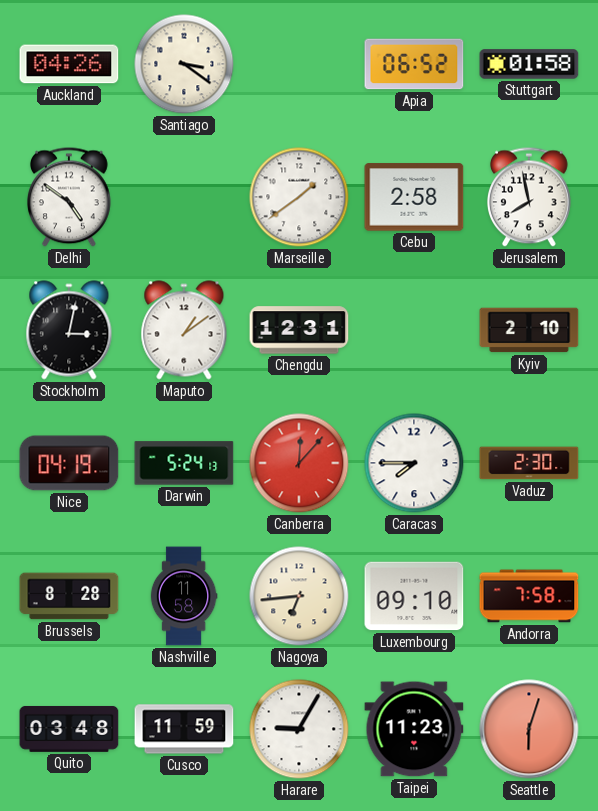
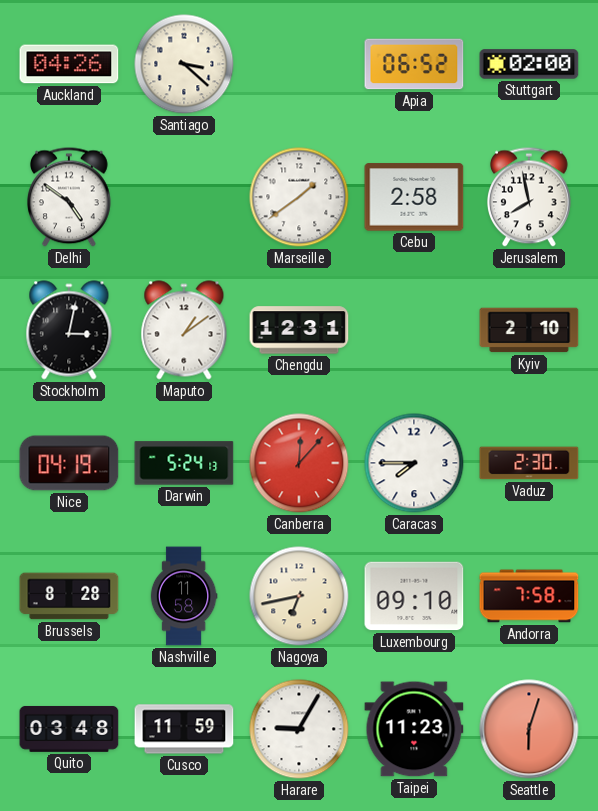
Santiago: 3:21 -> 3:22
Stuttgart: 01:58 -> 02:00
Nagoya: 6:44 -> 6:43
